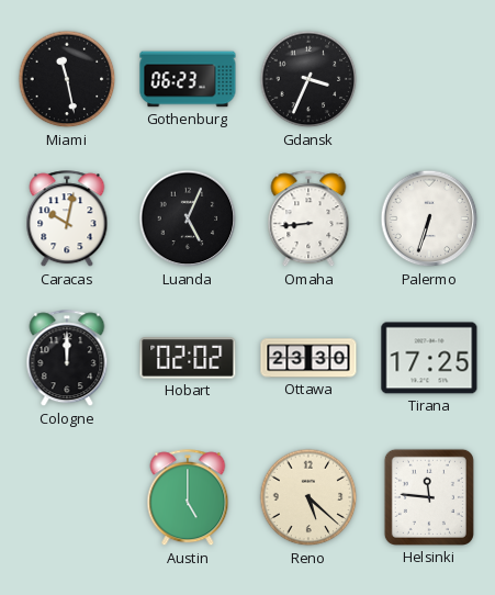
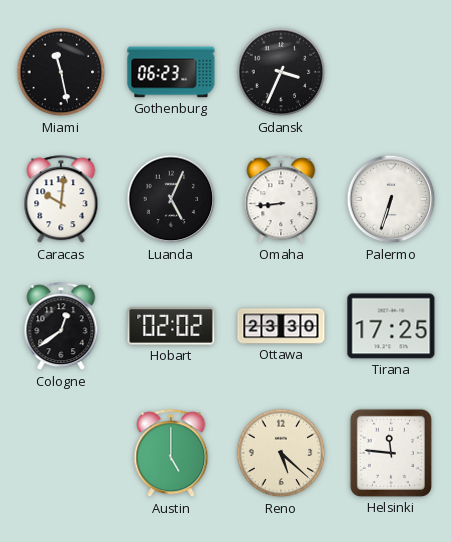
Caracas: 10:02 -> 10:01
Cologne: 12:00 -> 12:39
